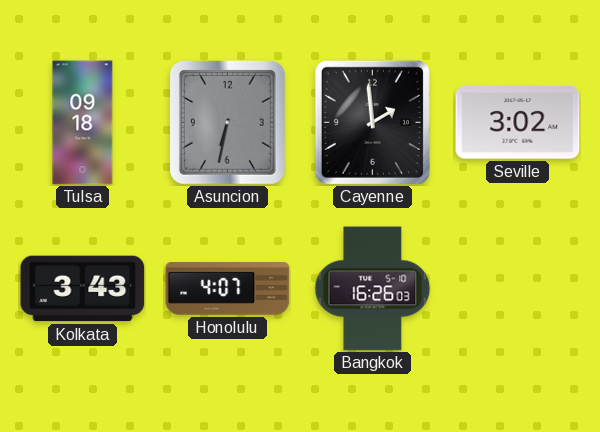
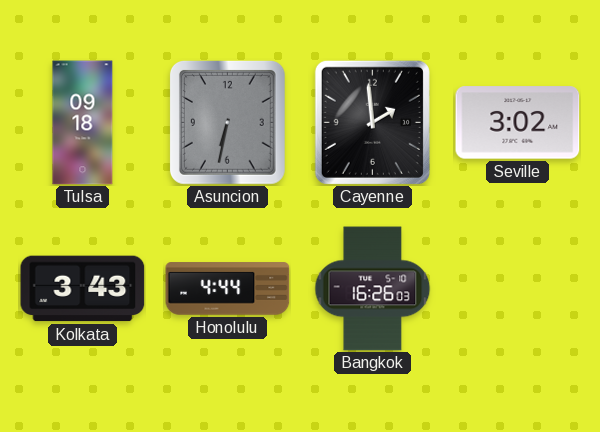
Honolulu: 4:07 -> 4:44
